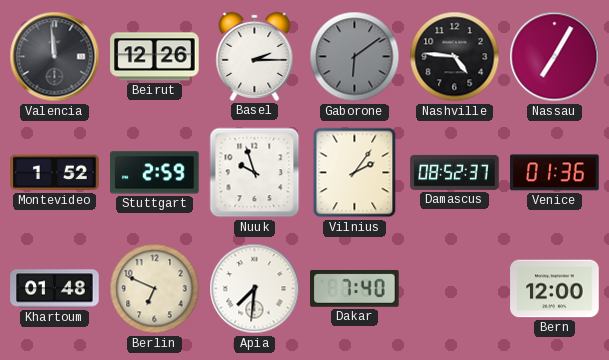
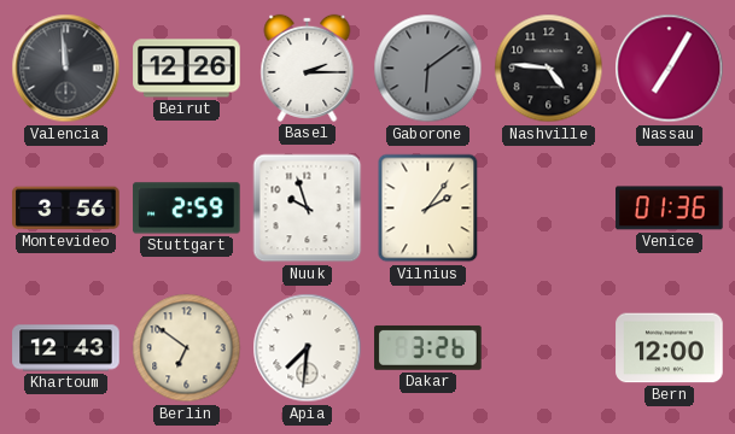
Montevideo: 1:52 -> 3:56
Damascus: 08:52 -> none
Khartoum: 01:48 -> 12:43
Berlin: 6:49 -> 6:51
Dakar: 7:40 -> 3:26
